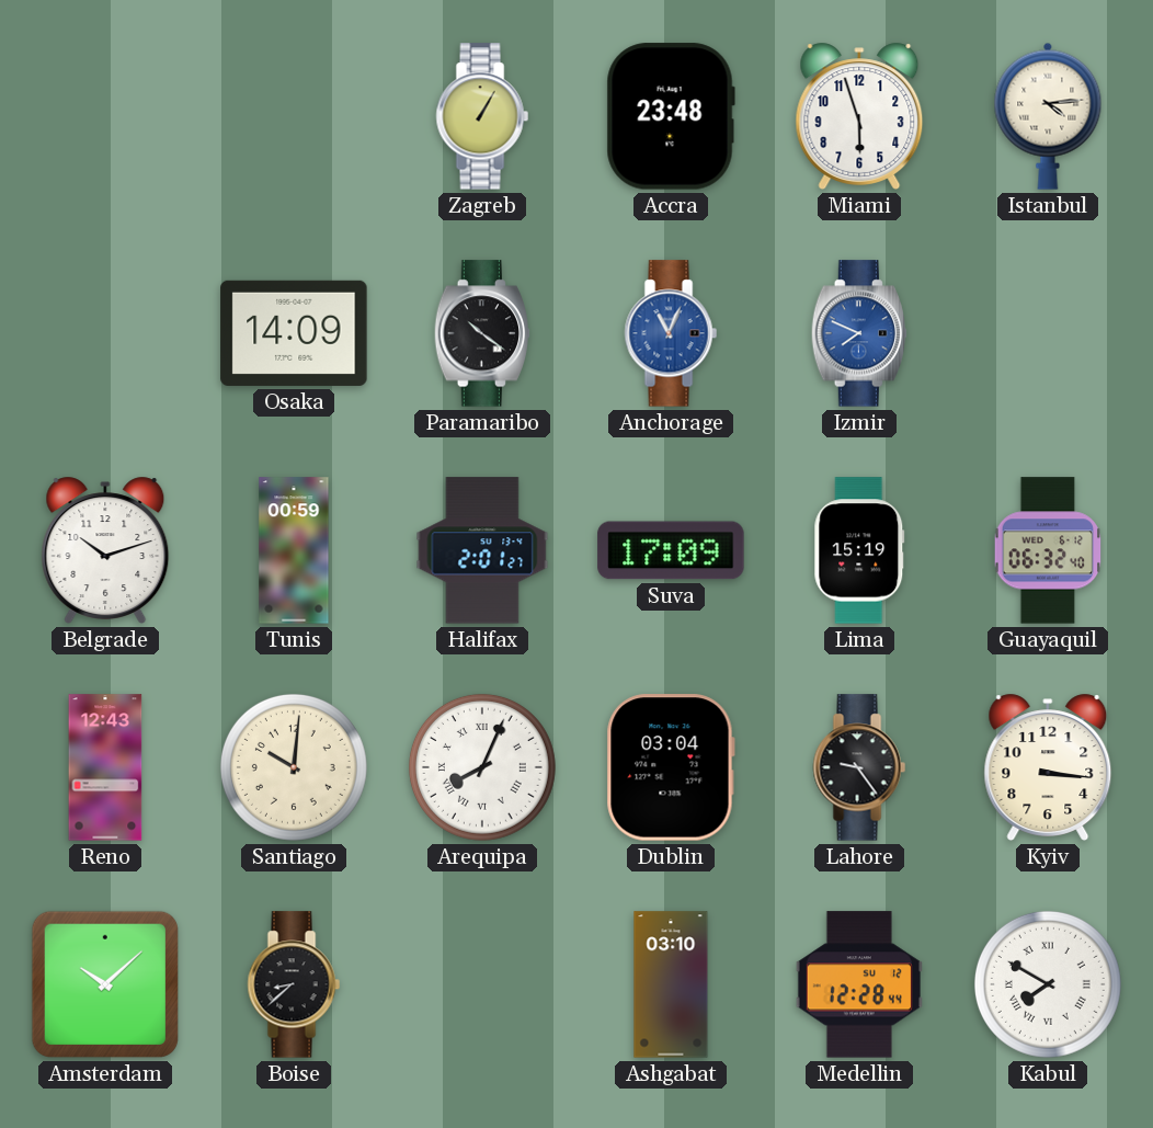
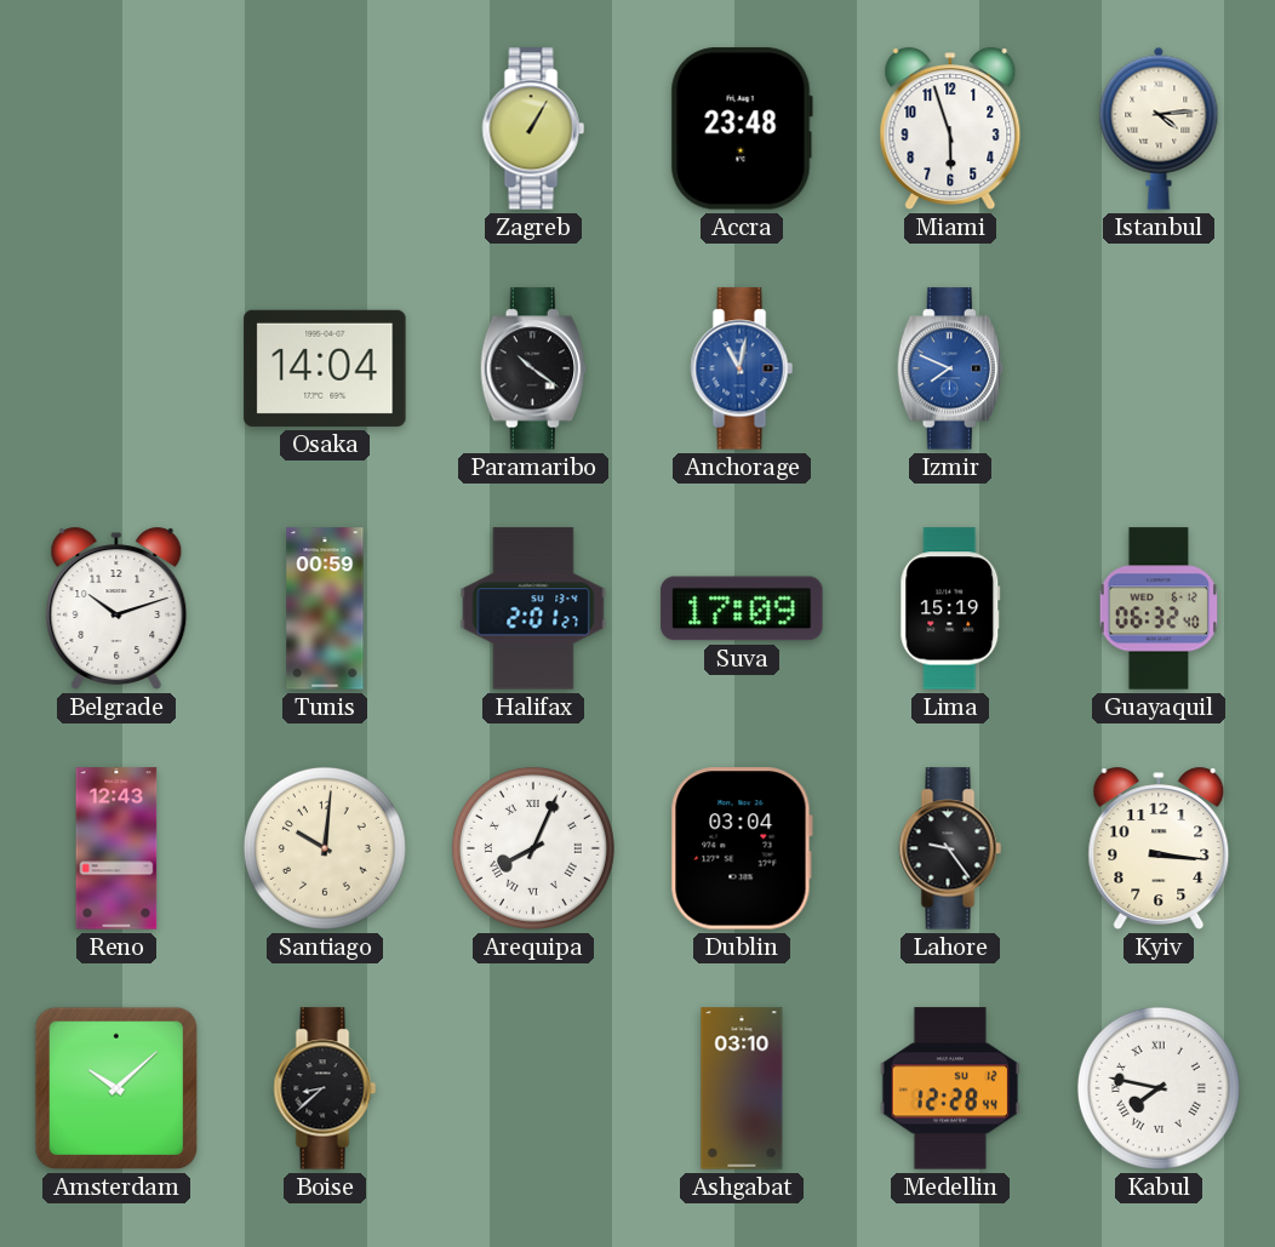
Osaka: 14:09 -> 14:04
Anchorage: 11:04 -> 11:02
Kabul: 7:50 -> 7:47
